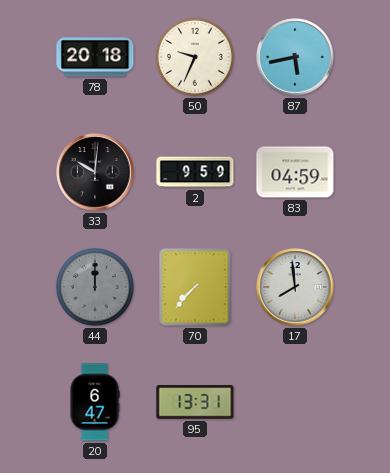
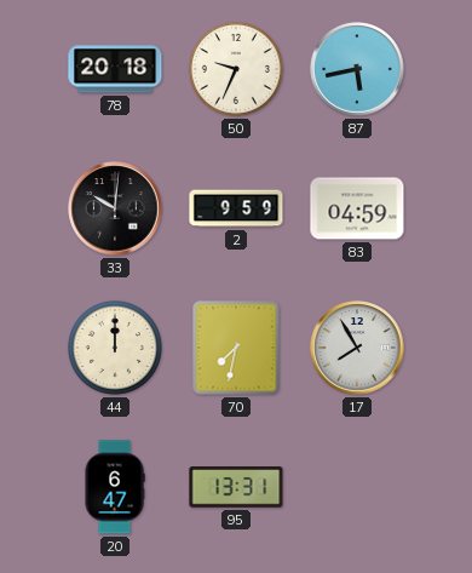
44 dial: grey -> cream
70: 7:37 -> 7:32
17: 7:59 -> 7:55
